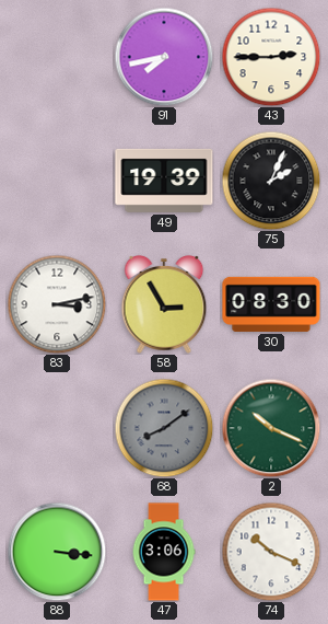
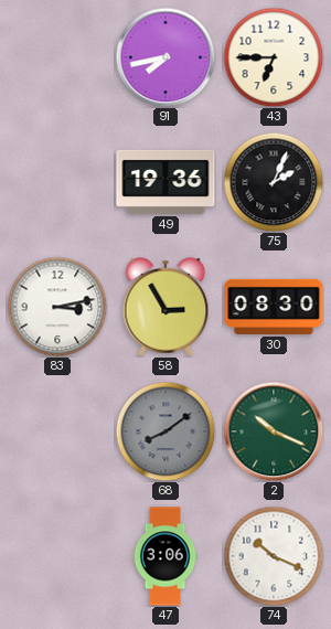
43: 2:45 -> 6:45
49: 19:39 -> 19:36
88: 3:16 -> none
